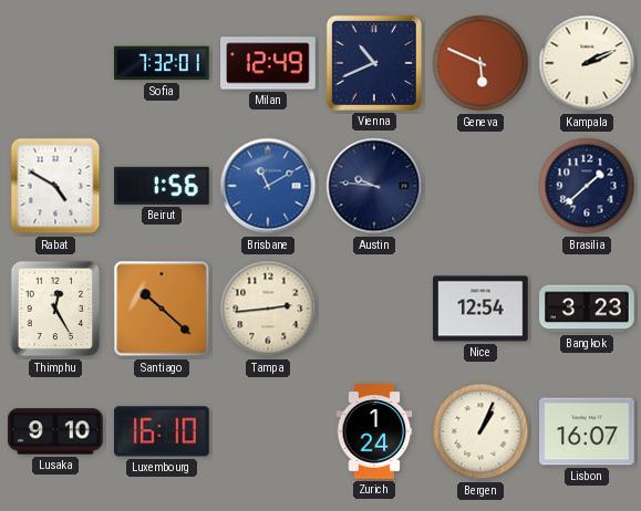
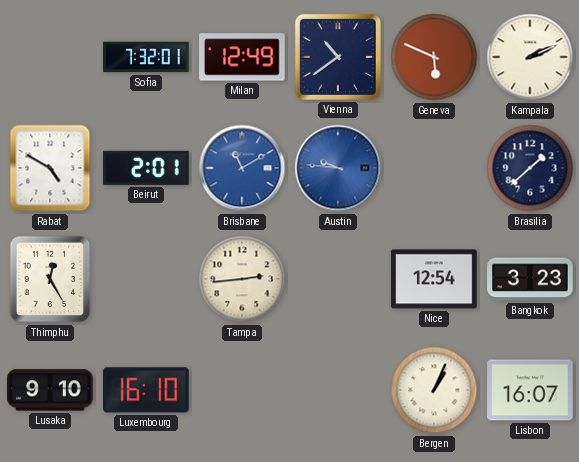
Vienna: 10:41 -> 10:39
Beirut: 1:56 -> 2:01
Austin dial: navy -> blue
Santiago: 10:22 -> none
Zurich: 1:24 -> none
